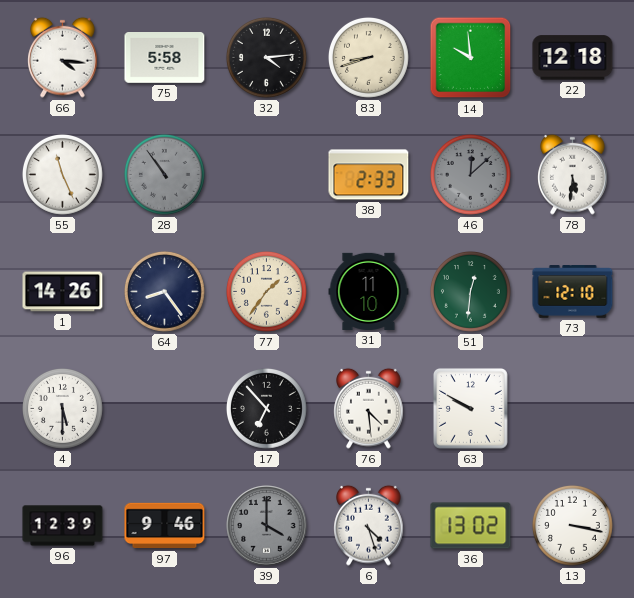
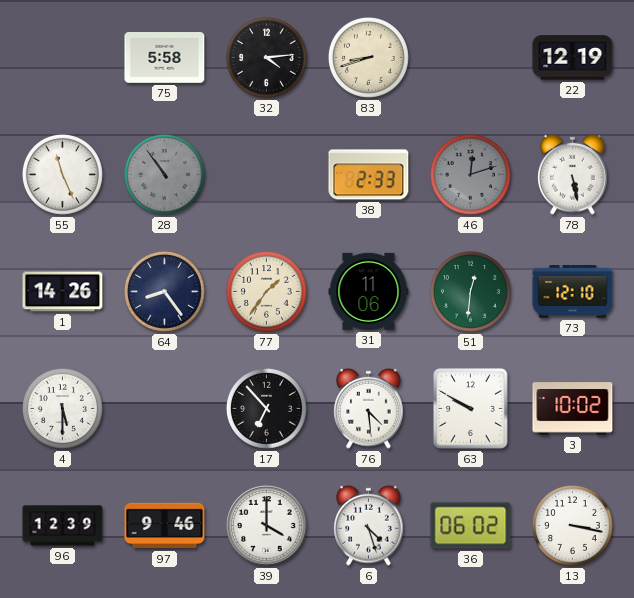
66: 4:16 -> none
14: 9:59 -> none
22: 12:18 -> 12:19
46: 12:08 -> 12:12
78: 5:31 -> 5:28
31: 11:10 -> 11:06
3: none -> 10:02
39 dial: grey -> white
36: 13:02 -> 06:02
